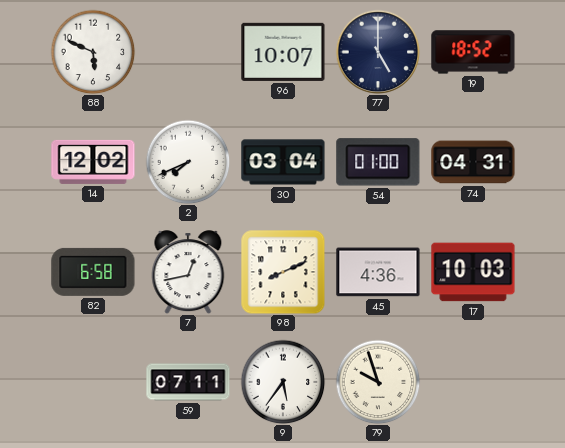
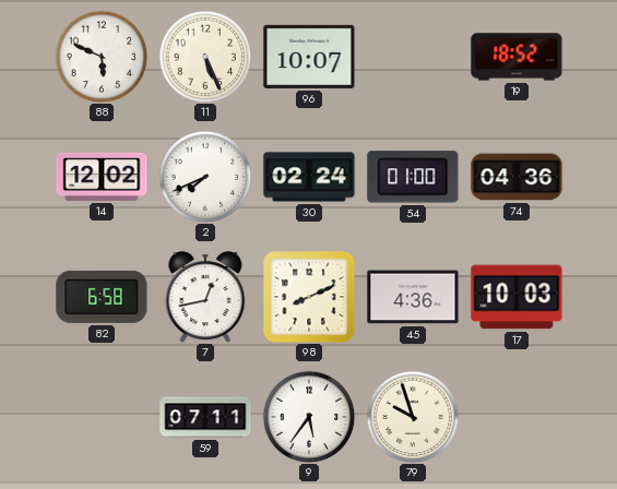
11: none -> 5:26
77: 5:00 -> none
30: 03:04 -> 02:24
74: 04:31 -> 04:36
